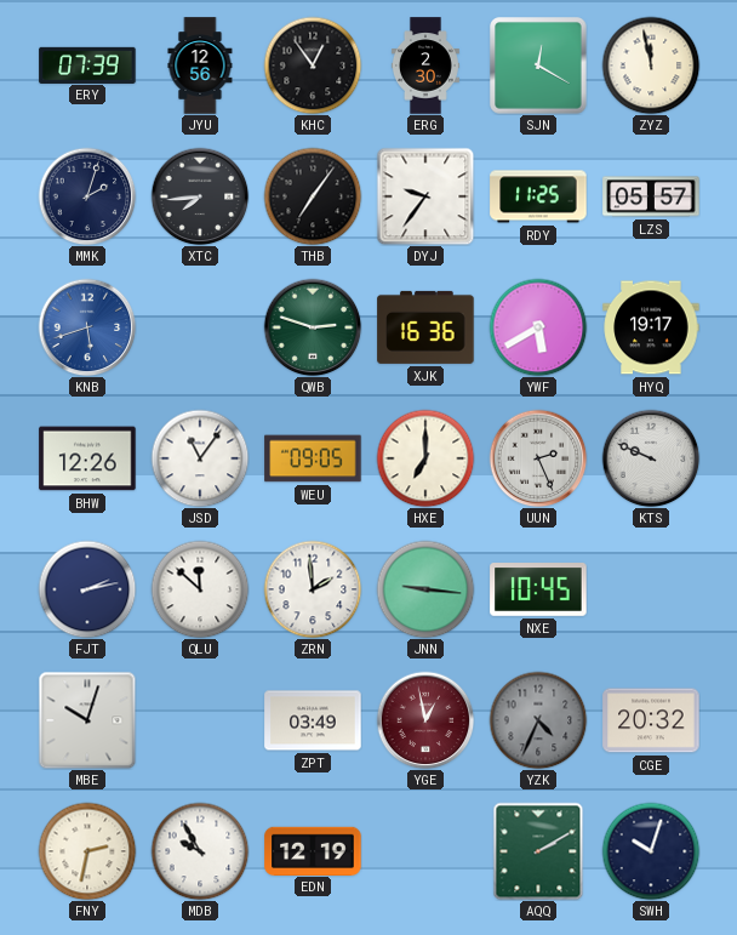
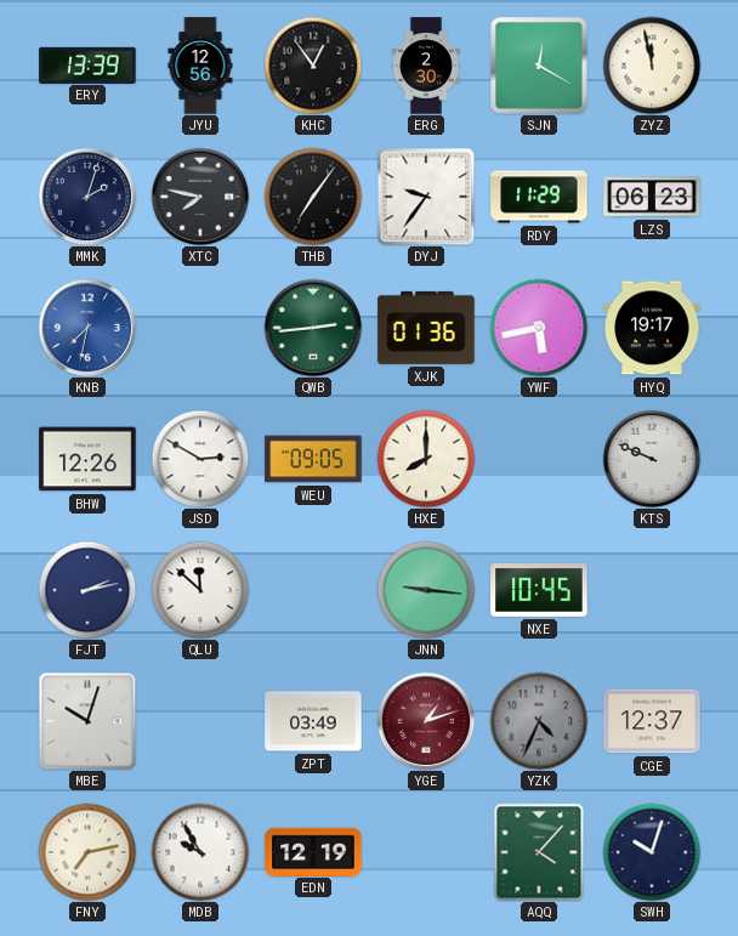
ERY: 07:39 -> 13:39
XTC: 7:44 -> 7:47
RDY: 11:25 -> 11:29
LZS: 05:57 -> 06:23
KNB: 5:42 -> 7:32
QWB: 2:48 -> 2:44
XJK: 16:36 -> 01:36
YWF: 5:40 -> 5:43
JSD: 11:06 -> 2:50
HXE: 7:00 -> 8:00
UUN: 2:26 -> none
ZRN: 1:59 -> none
YGE: 12:58 -> 1:12
CGE: 20:32 -> 12:37
FNY: 2:32 -> 7:13
AQQ: 2:10 -> 4:07
